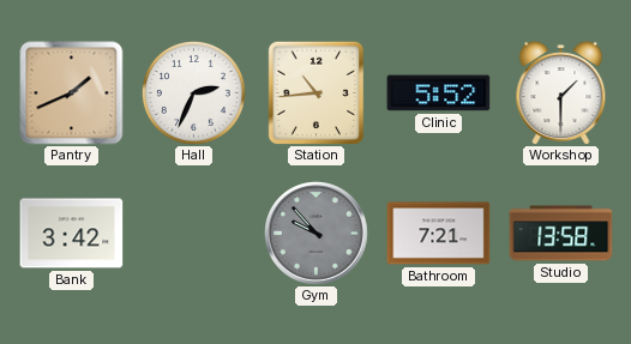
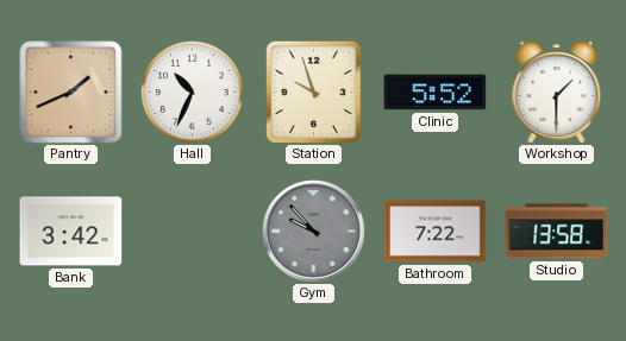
Hall: 2:34 -> 10:34
Station: 10:44 -> 9:57
Bathroom: 7:21 -> 7:22
